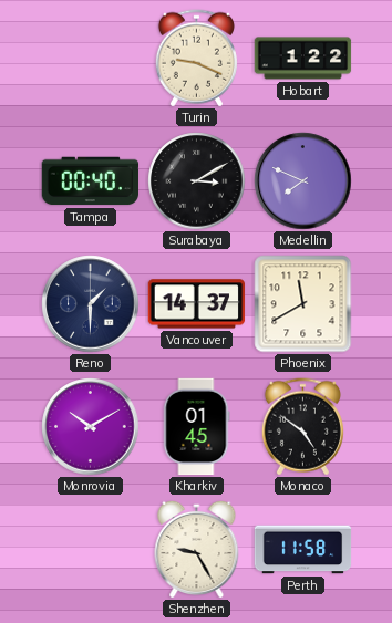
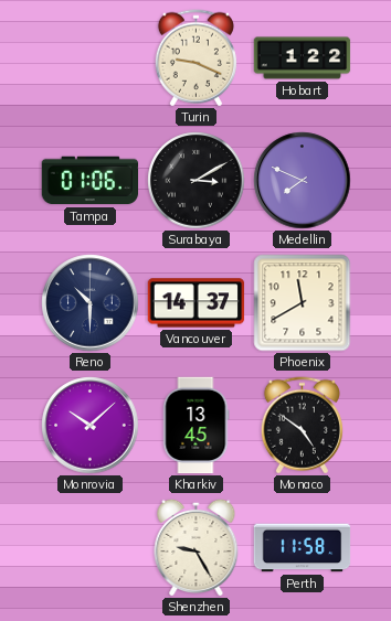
Tampa: 00:40 -> 01:06
Reno: 1:30 -> 10:30
Monrovia: 10:10 -> 10:08
Kharkiv: 01:45 -> 13:45
